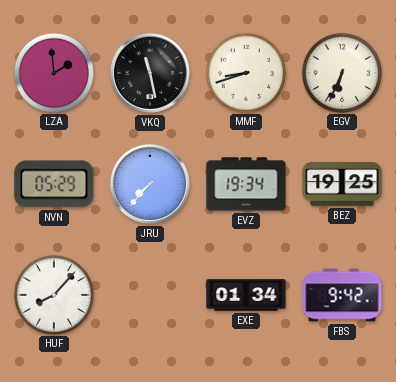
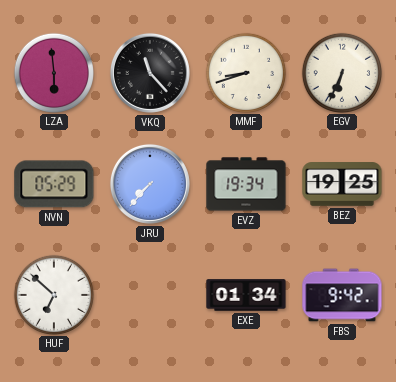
LZA: 1:59 -> 5:59
VKQ: 11:28 -> 11:23
HUF: 8:07 -> 6:52
